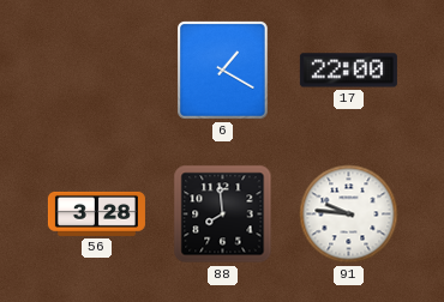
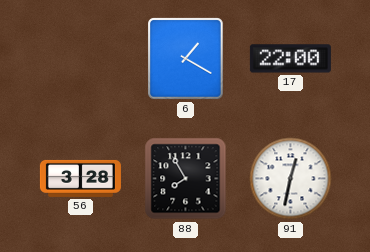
88: 7:59 -> 7:55
91: 9:46 -> 12:32
